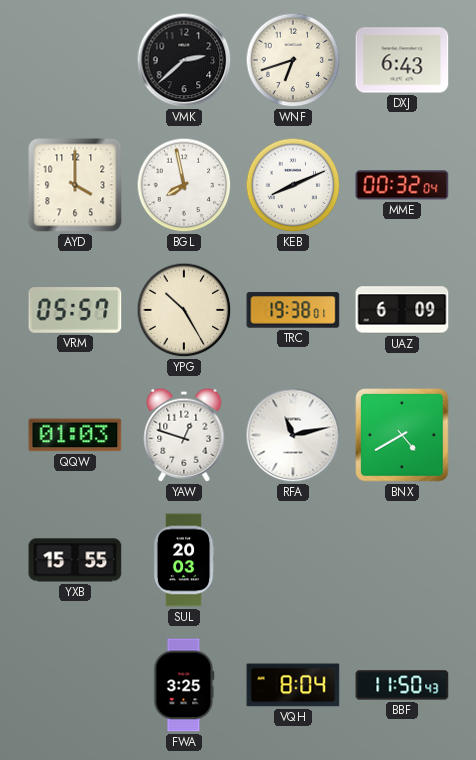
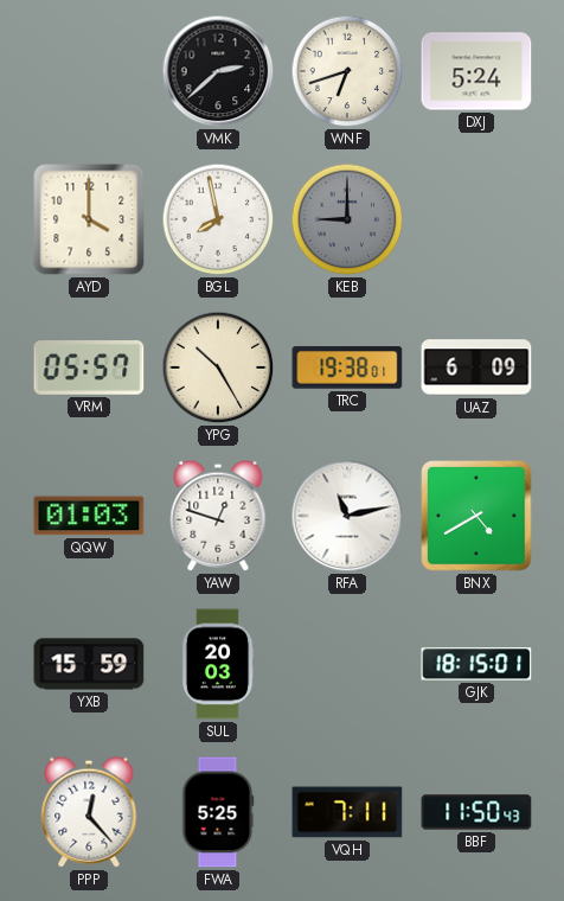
DXJ: 6:43 -> 5:24
KEB: 8:11 -> 9:00
KEB dial: white -> grey
MME: 00:32 -> none
YXB: 15:55 -> 15:59
GJK: none -> 18:15
PPP: none -> 12:23
FWA: 3:25 -> 5:25
VQH: 8:04 -> 7:11
